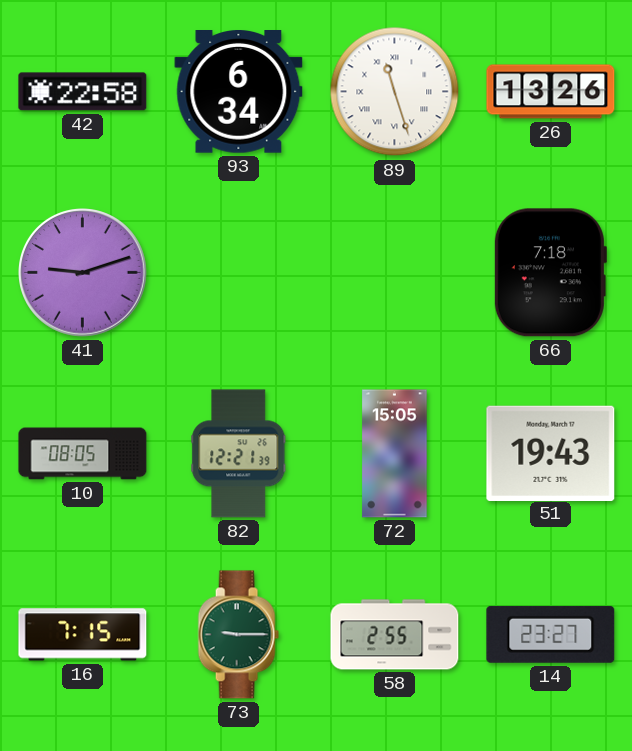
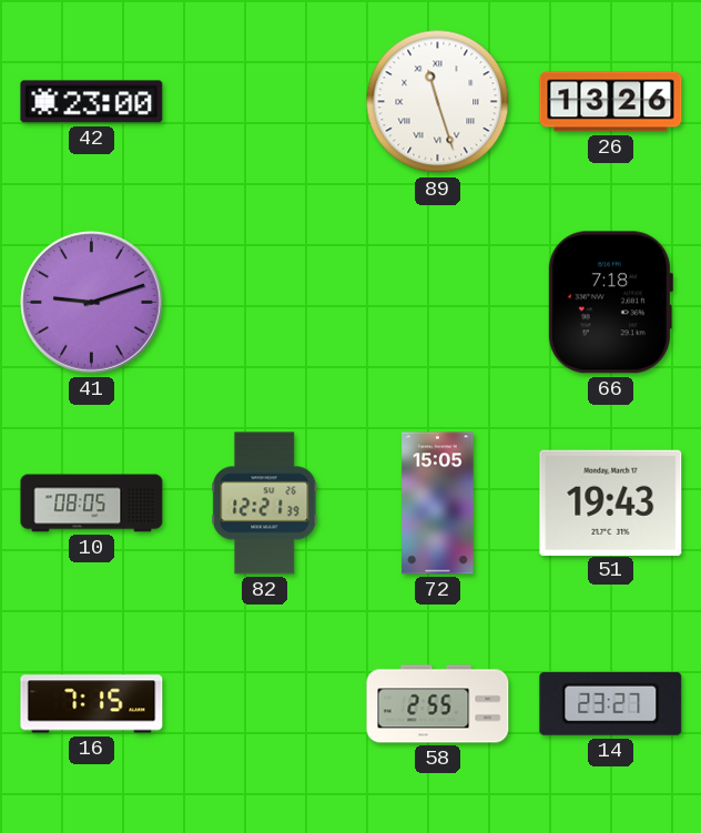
42: 22:58 -> 23:00
93: 6:34 -> none
73: 9:15 -> none
